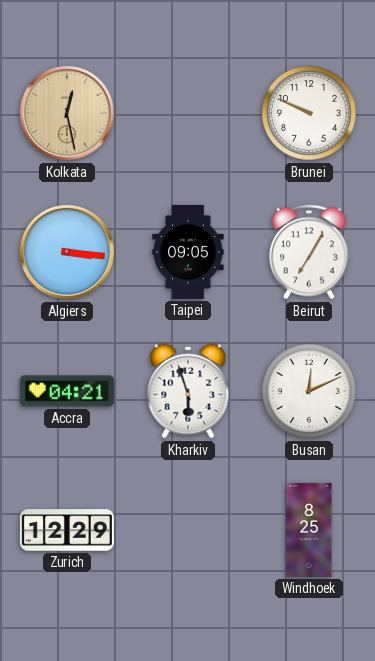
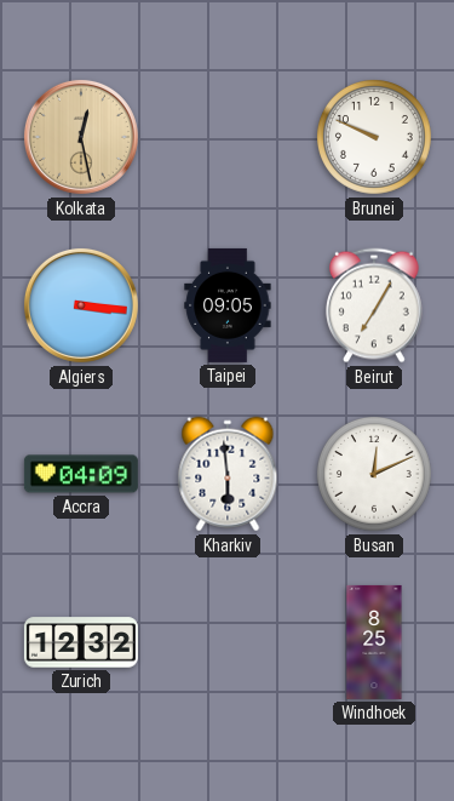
Accra: 04:21 -> 04:09
Kharkiv: 5:57 -> 5:59
Zurich: 12:29 -> 12:32
